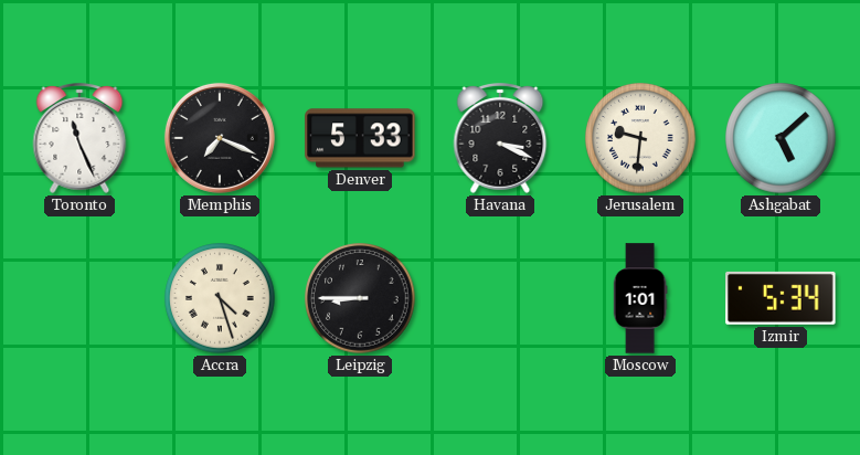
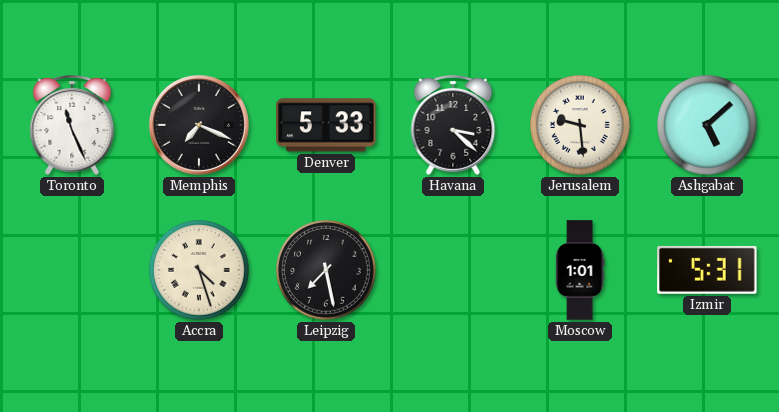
Havana: 3:19 -> 3:22
Jerusalem: 9:31 -> 9:29
Leipzig: 8:45 -> 7:28
Izmir: 5:34 -> 5:31
